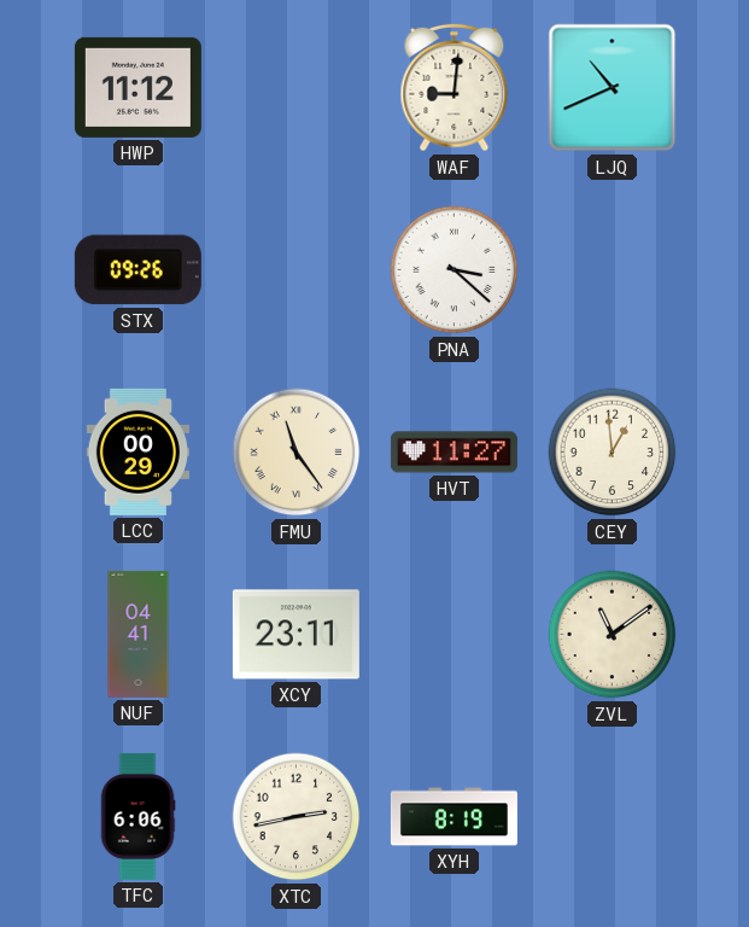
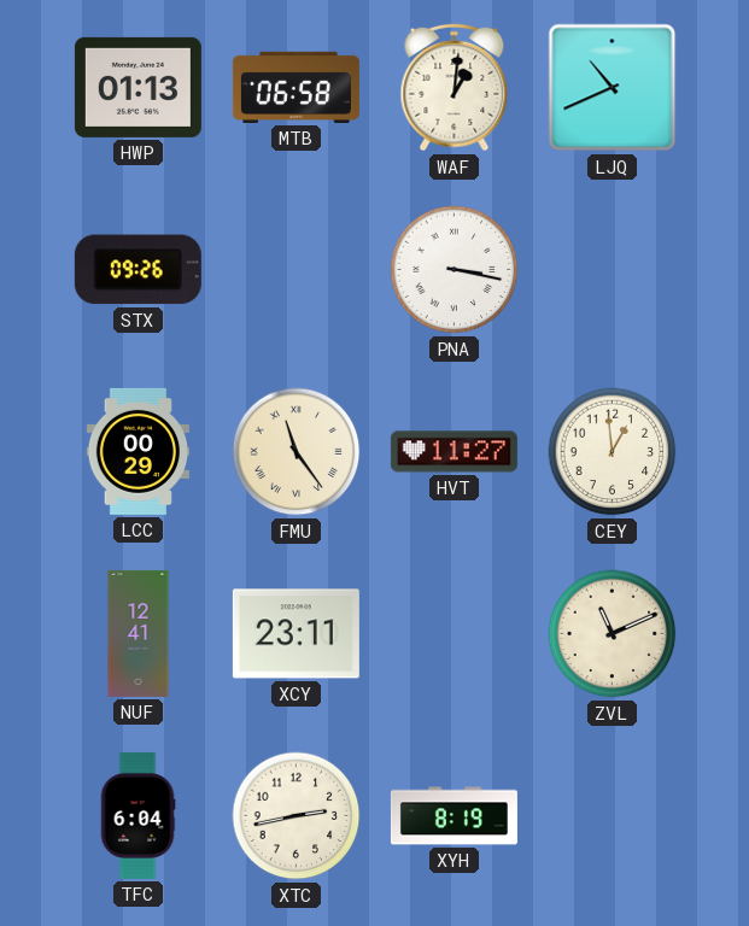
HWP: 11:12 -> 01:13
MTB: none -> 06:58
WAF: 9:01 -> 1:01
PNA: 3:22 -> 3:17
NUF: 04:41 -> 12:41
ZVL: 11:09 -> 11:11
TFC: 6:06 -> 6:04
